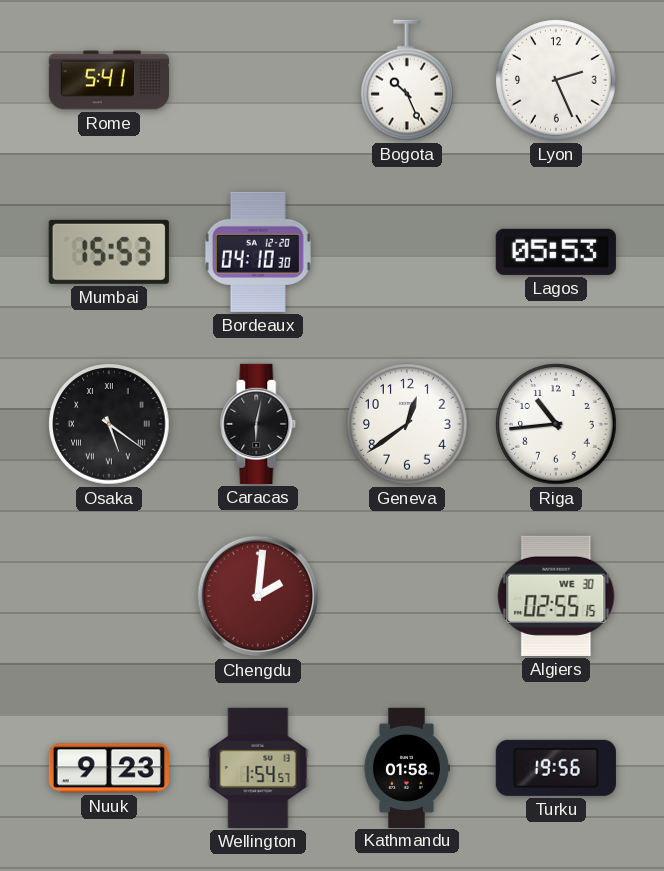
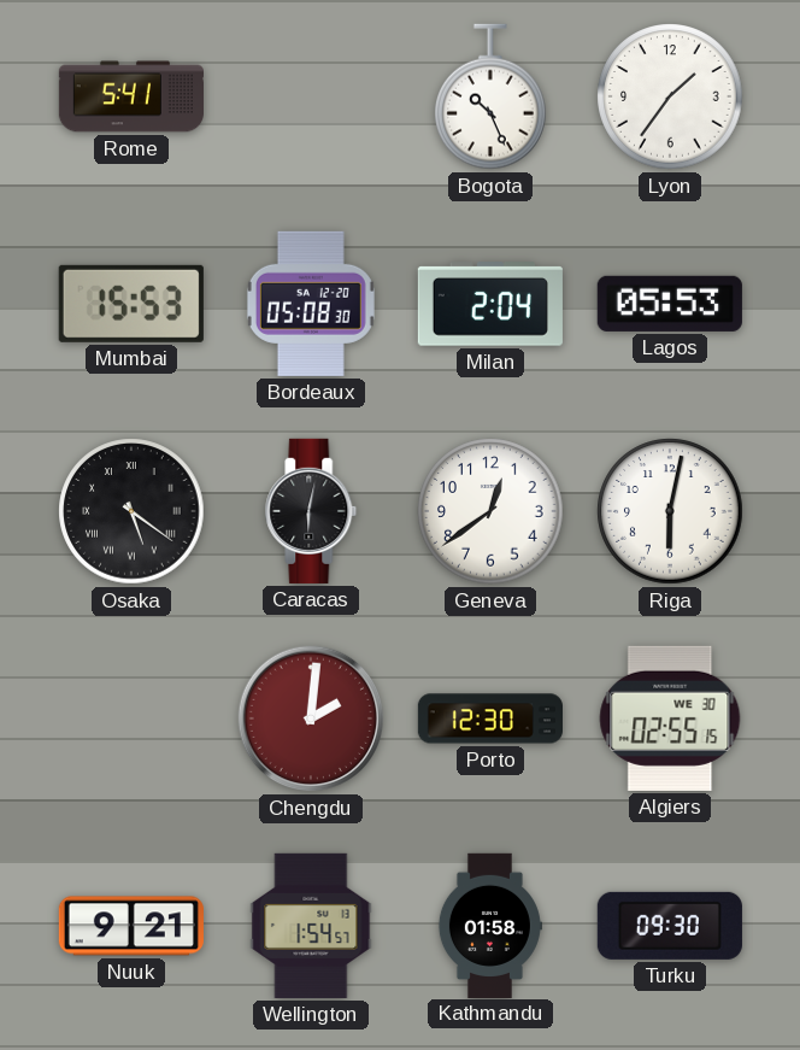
Lyon: 2:26 -> 1:36
Bordeaux: 04:10 -> 05:08
Milan: none -> 2:04
Riga: 10:44 -> 6:02
Porto: none -> 12:30
Nuuk: 9:23 -> 9:21
Turku: 19:56 -> 09:30
